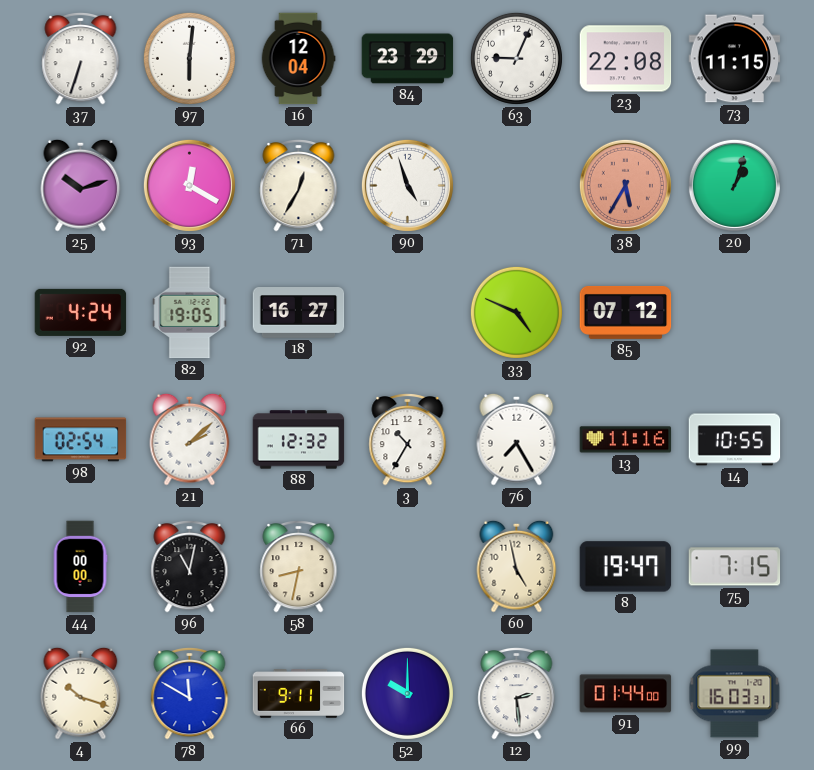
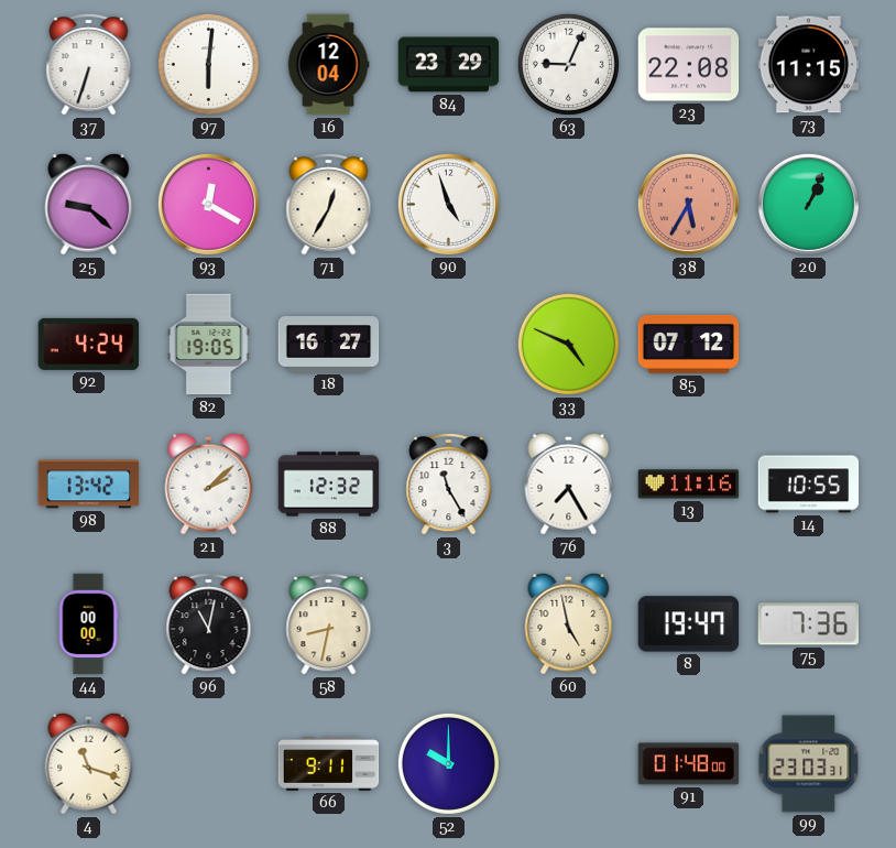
25: 10:12 -> 9:22
20: 1:03 -> 1:04
98: 02:54 -> 13:42
3: 10:35 -> 11:25
75: 7:15 -> 7:36
4: 10:18 -> 11:18
78: 11:50 -> none
12: 2:29 -> none
91: 01:44 -> 01:48
99: 16:03 -> 23:03
